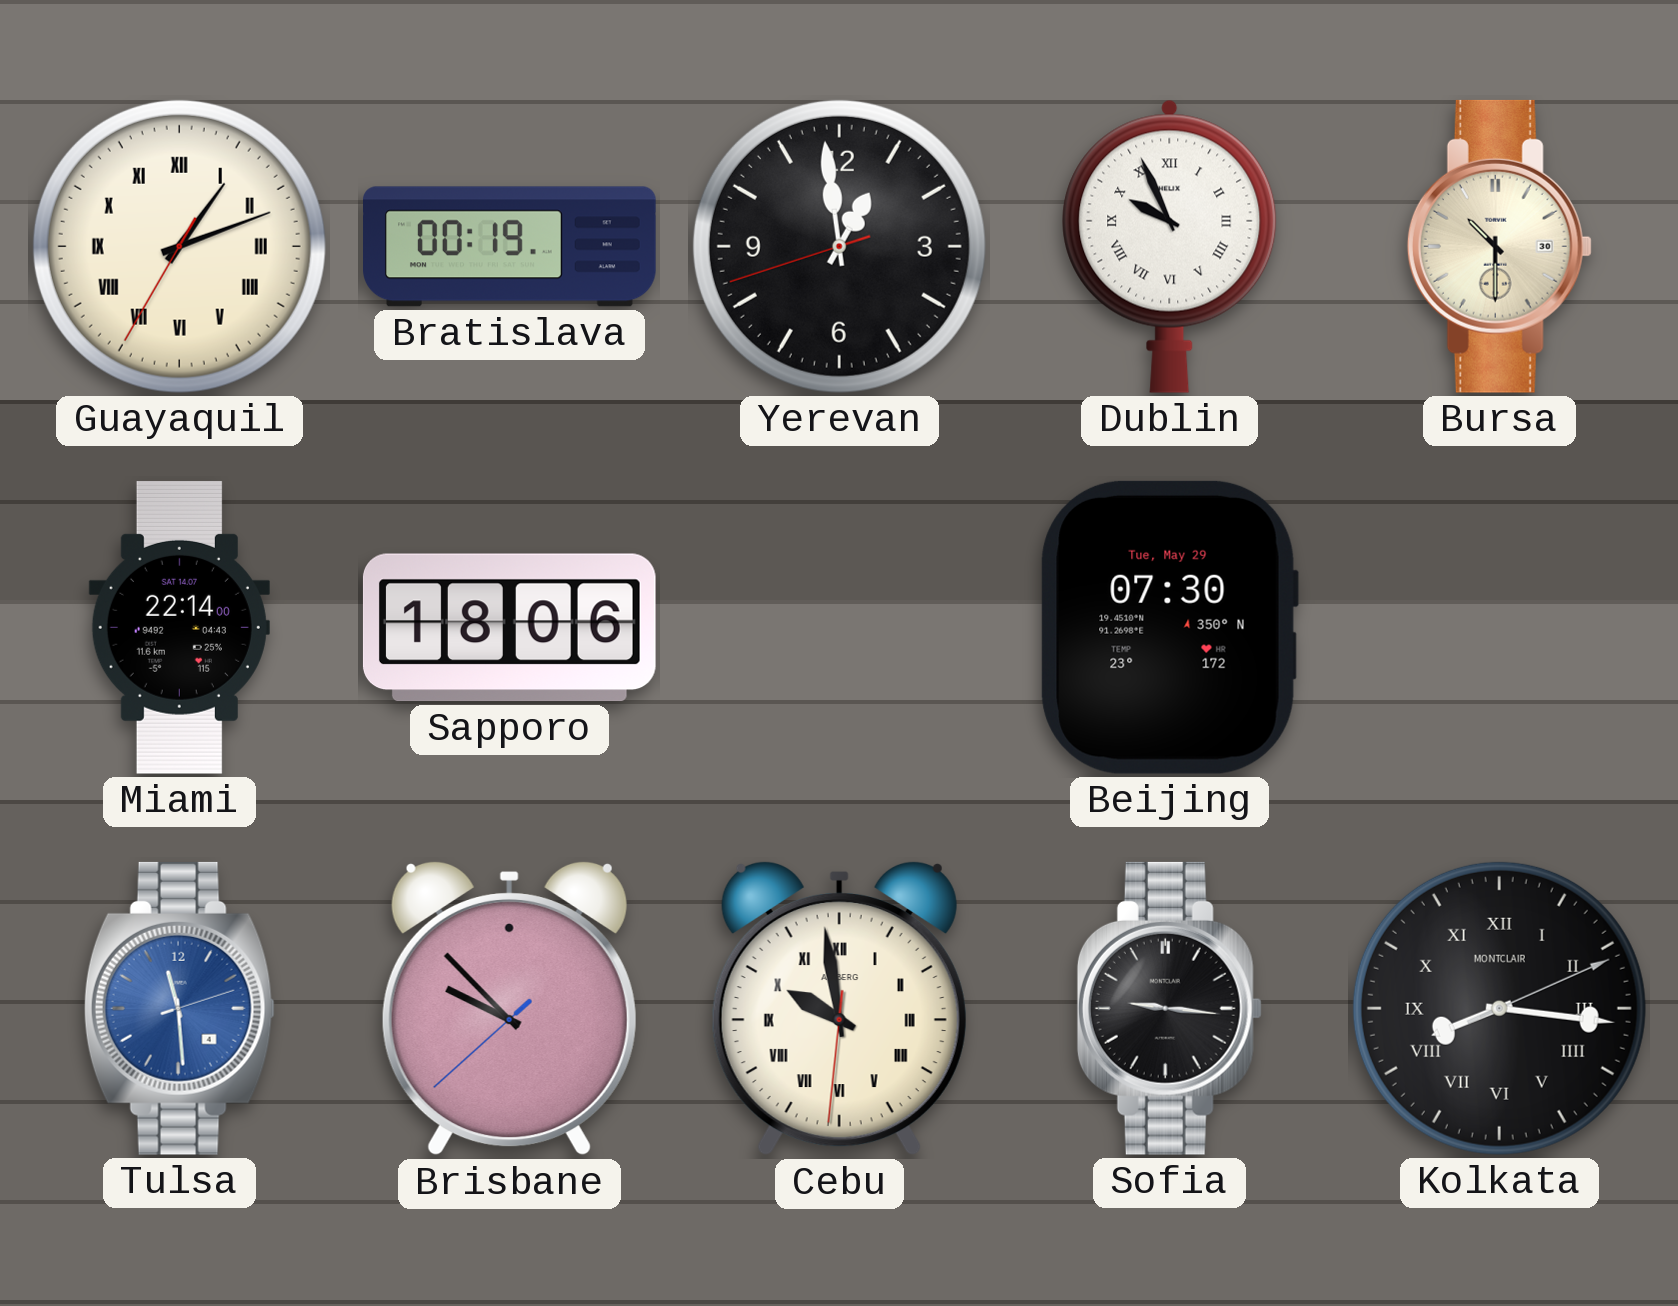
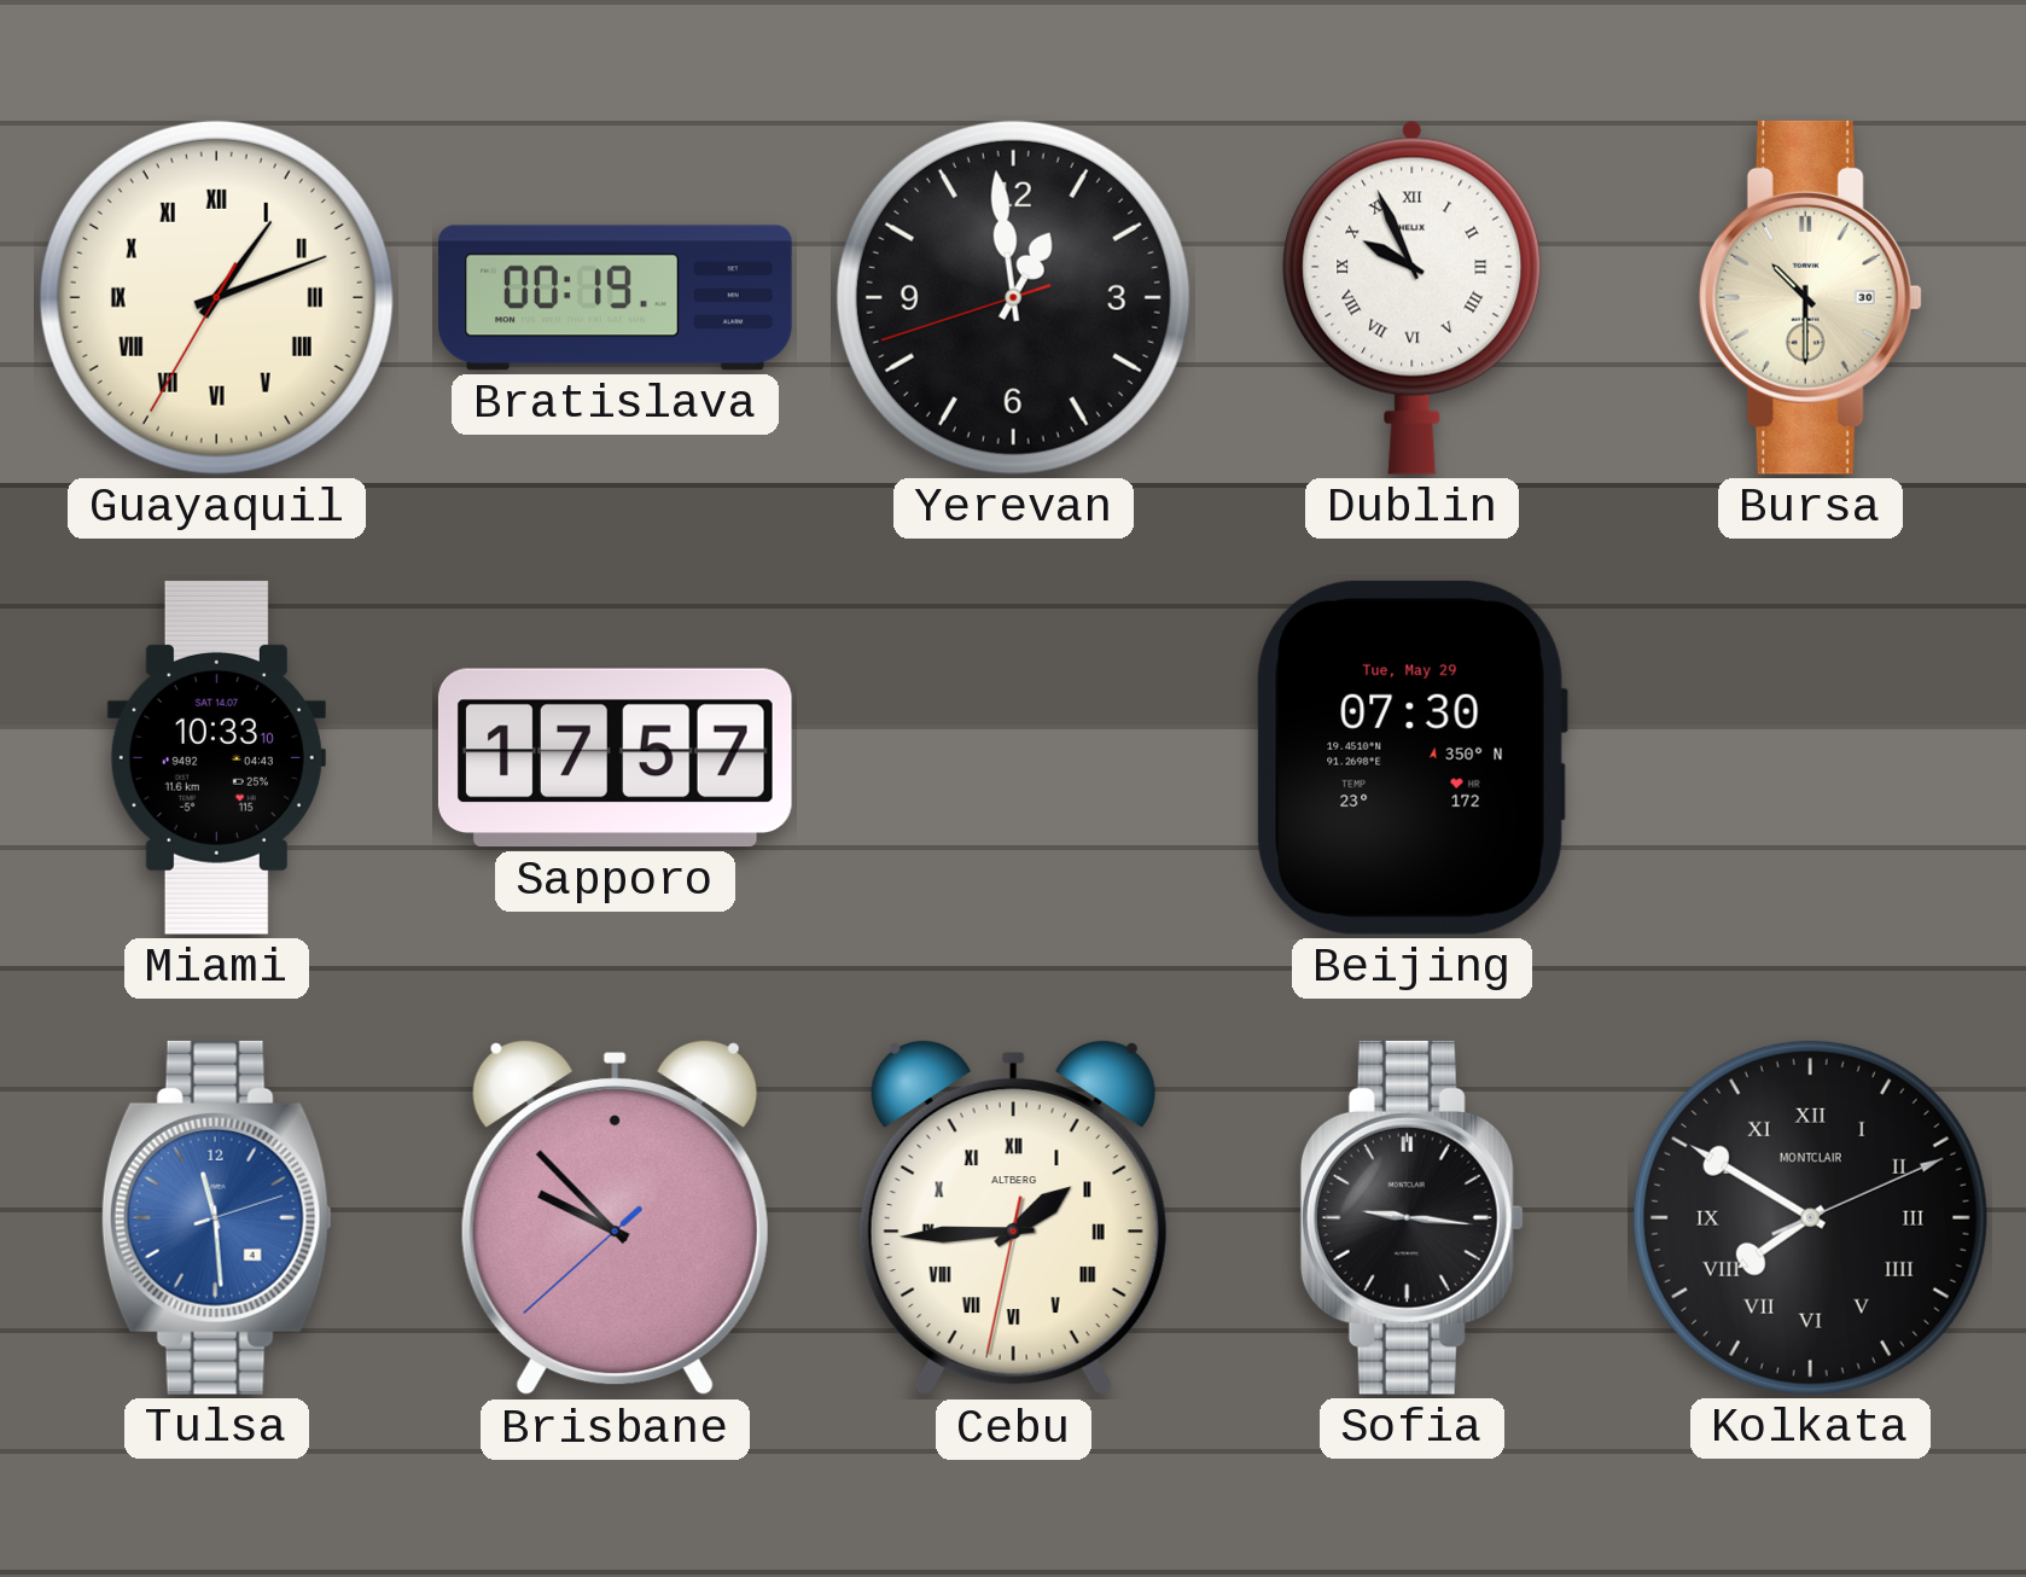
Miami: 22:14 -> 10:33
Sapporo: 18:06 -> 17:57
Cebu: 9:58 -> 1:44
Kolkata: 8:16 -> 7:50
